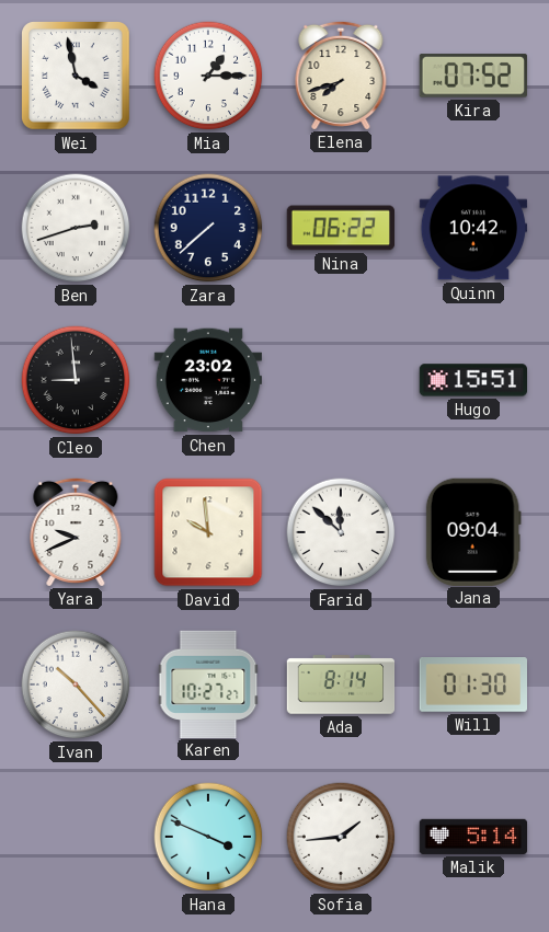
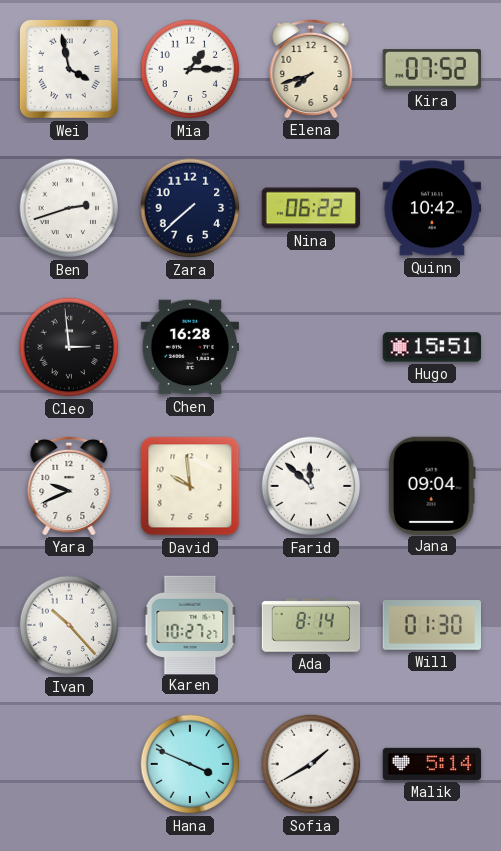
Cleo: 8:59 -> 2:59
Chen: 23:02 -> 16:28
Sofia: 1:44 -> 1:40
